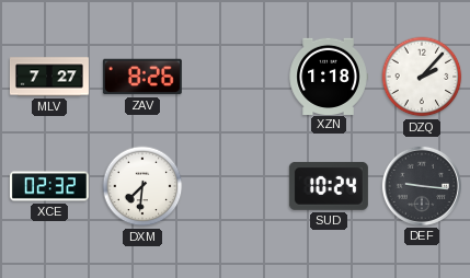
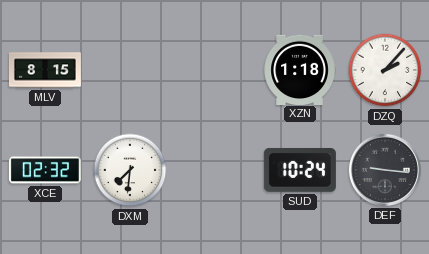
MLV: 7:27 -> 8:15
ZAV: 8:26 -> none
